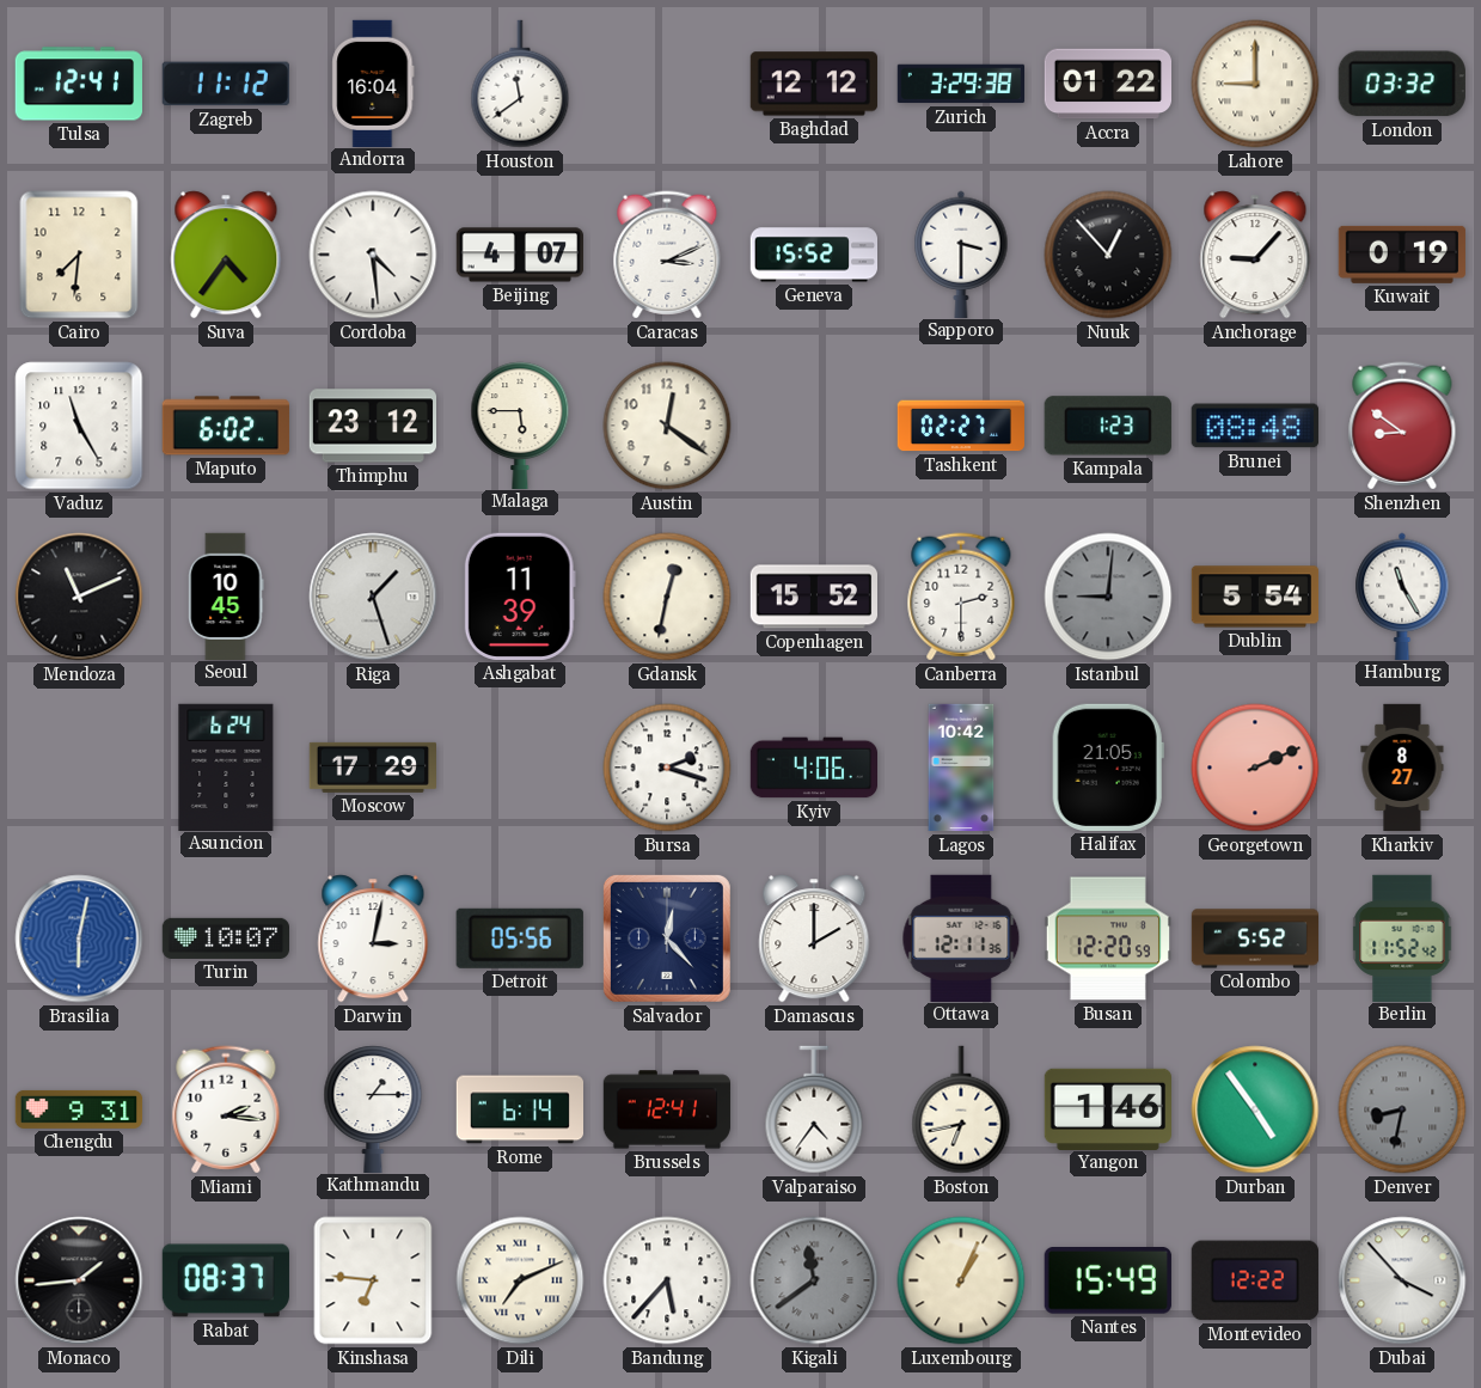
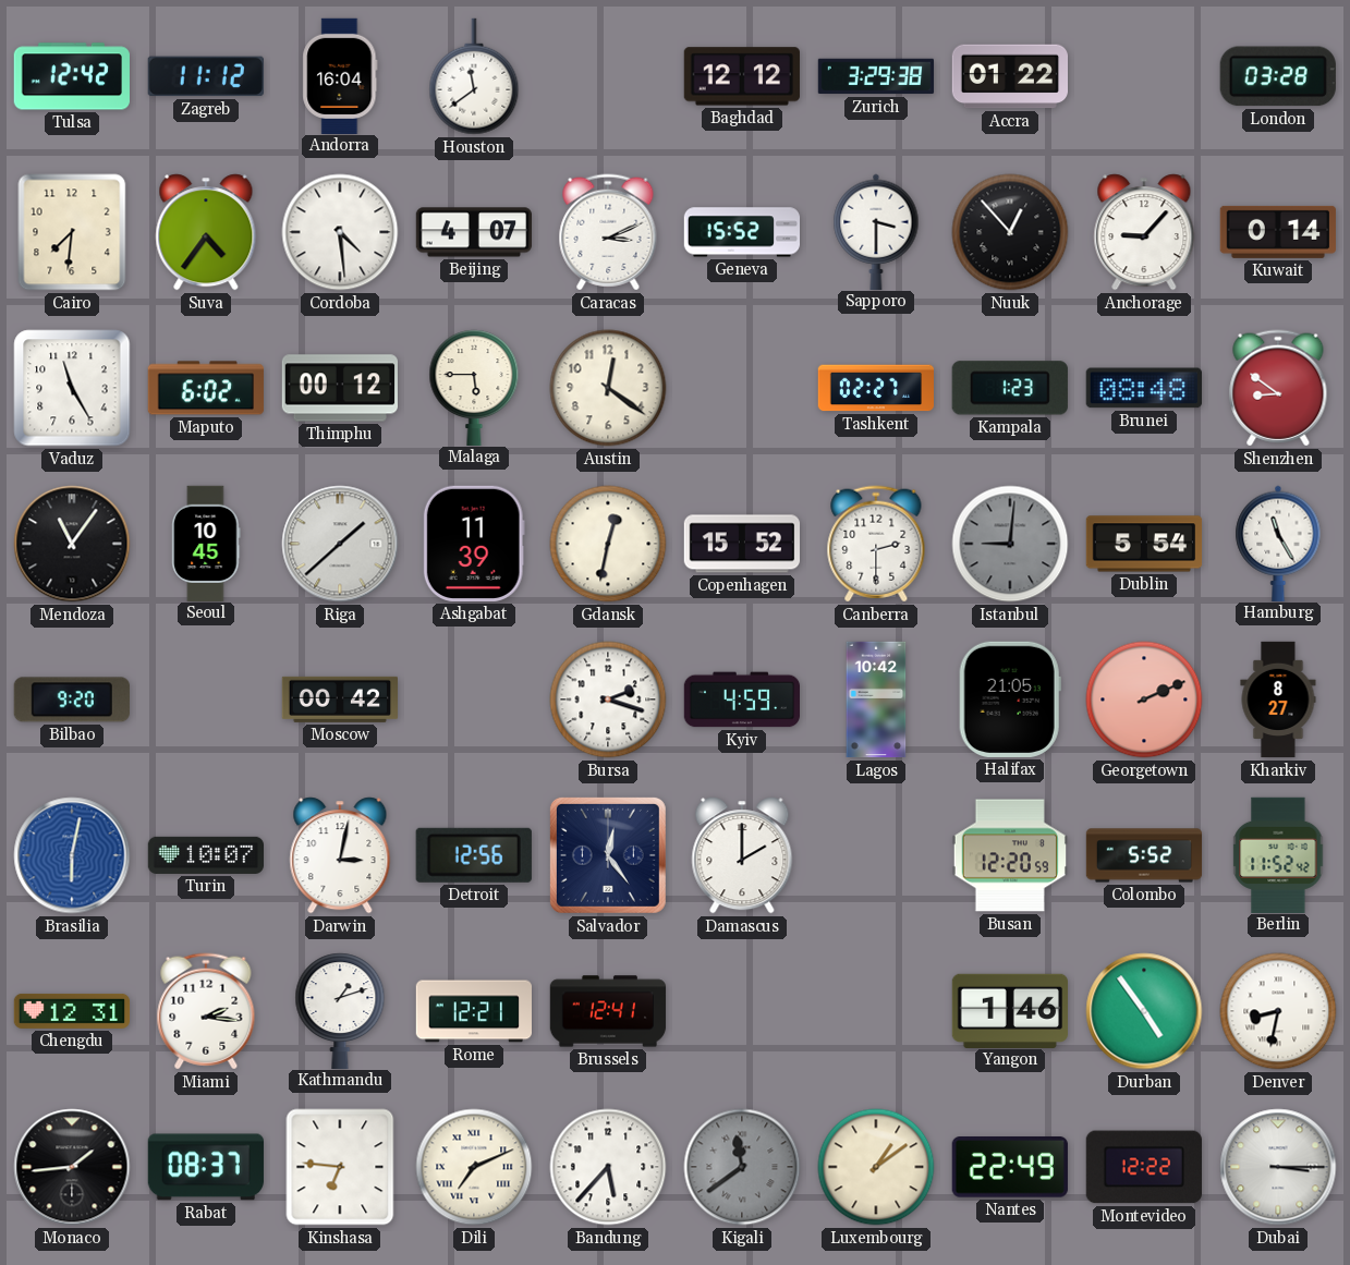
Tulsa: 12:41 -> 12:42
Lahore: 9:00 -> none
London: 03:32 -> 03:28
Kuwait: 0:19 -> 0:14
Thimphu: 23:12 -> 00:12
Mendoza: 11:11 -> 11:06
Riga: 1:27 -> 1:38
Bilbao: none -> 9:20
Asuncion: 6:24 -> none
Moscow: 17:29 -> 00:42
Kyiv: 4:06 -> 4:59
Detroit: 05:56 -> 12:56
Salvador: 12:23 -> 12:24
Ottawa: 12:11 -> none
Chengdu: 9:31 -> 12:31
Kathmandu: 1:15 -> 1:12
Rome: 6:14 -> 12:21
Valparaiso: 4:36 -> none
Boston: 6:43 -> none
Denver dial: grey -> white
Luxembourg: 1:04 -> 1:09
Nantes: 15:49 -> 22:49
Dubai: 3:53 -> 3:15
